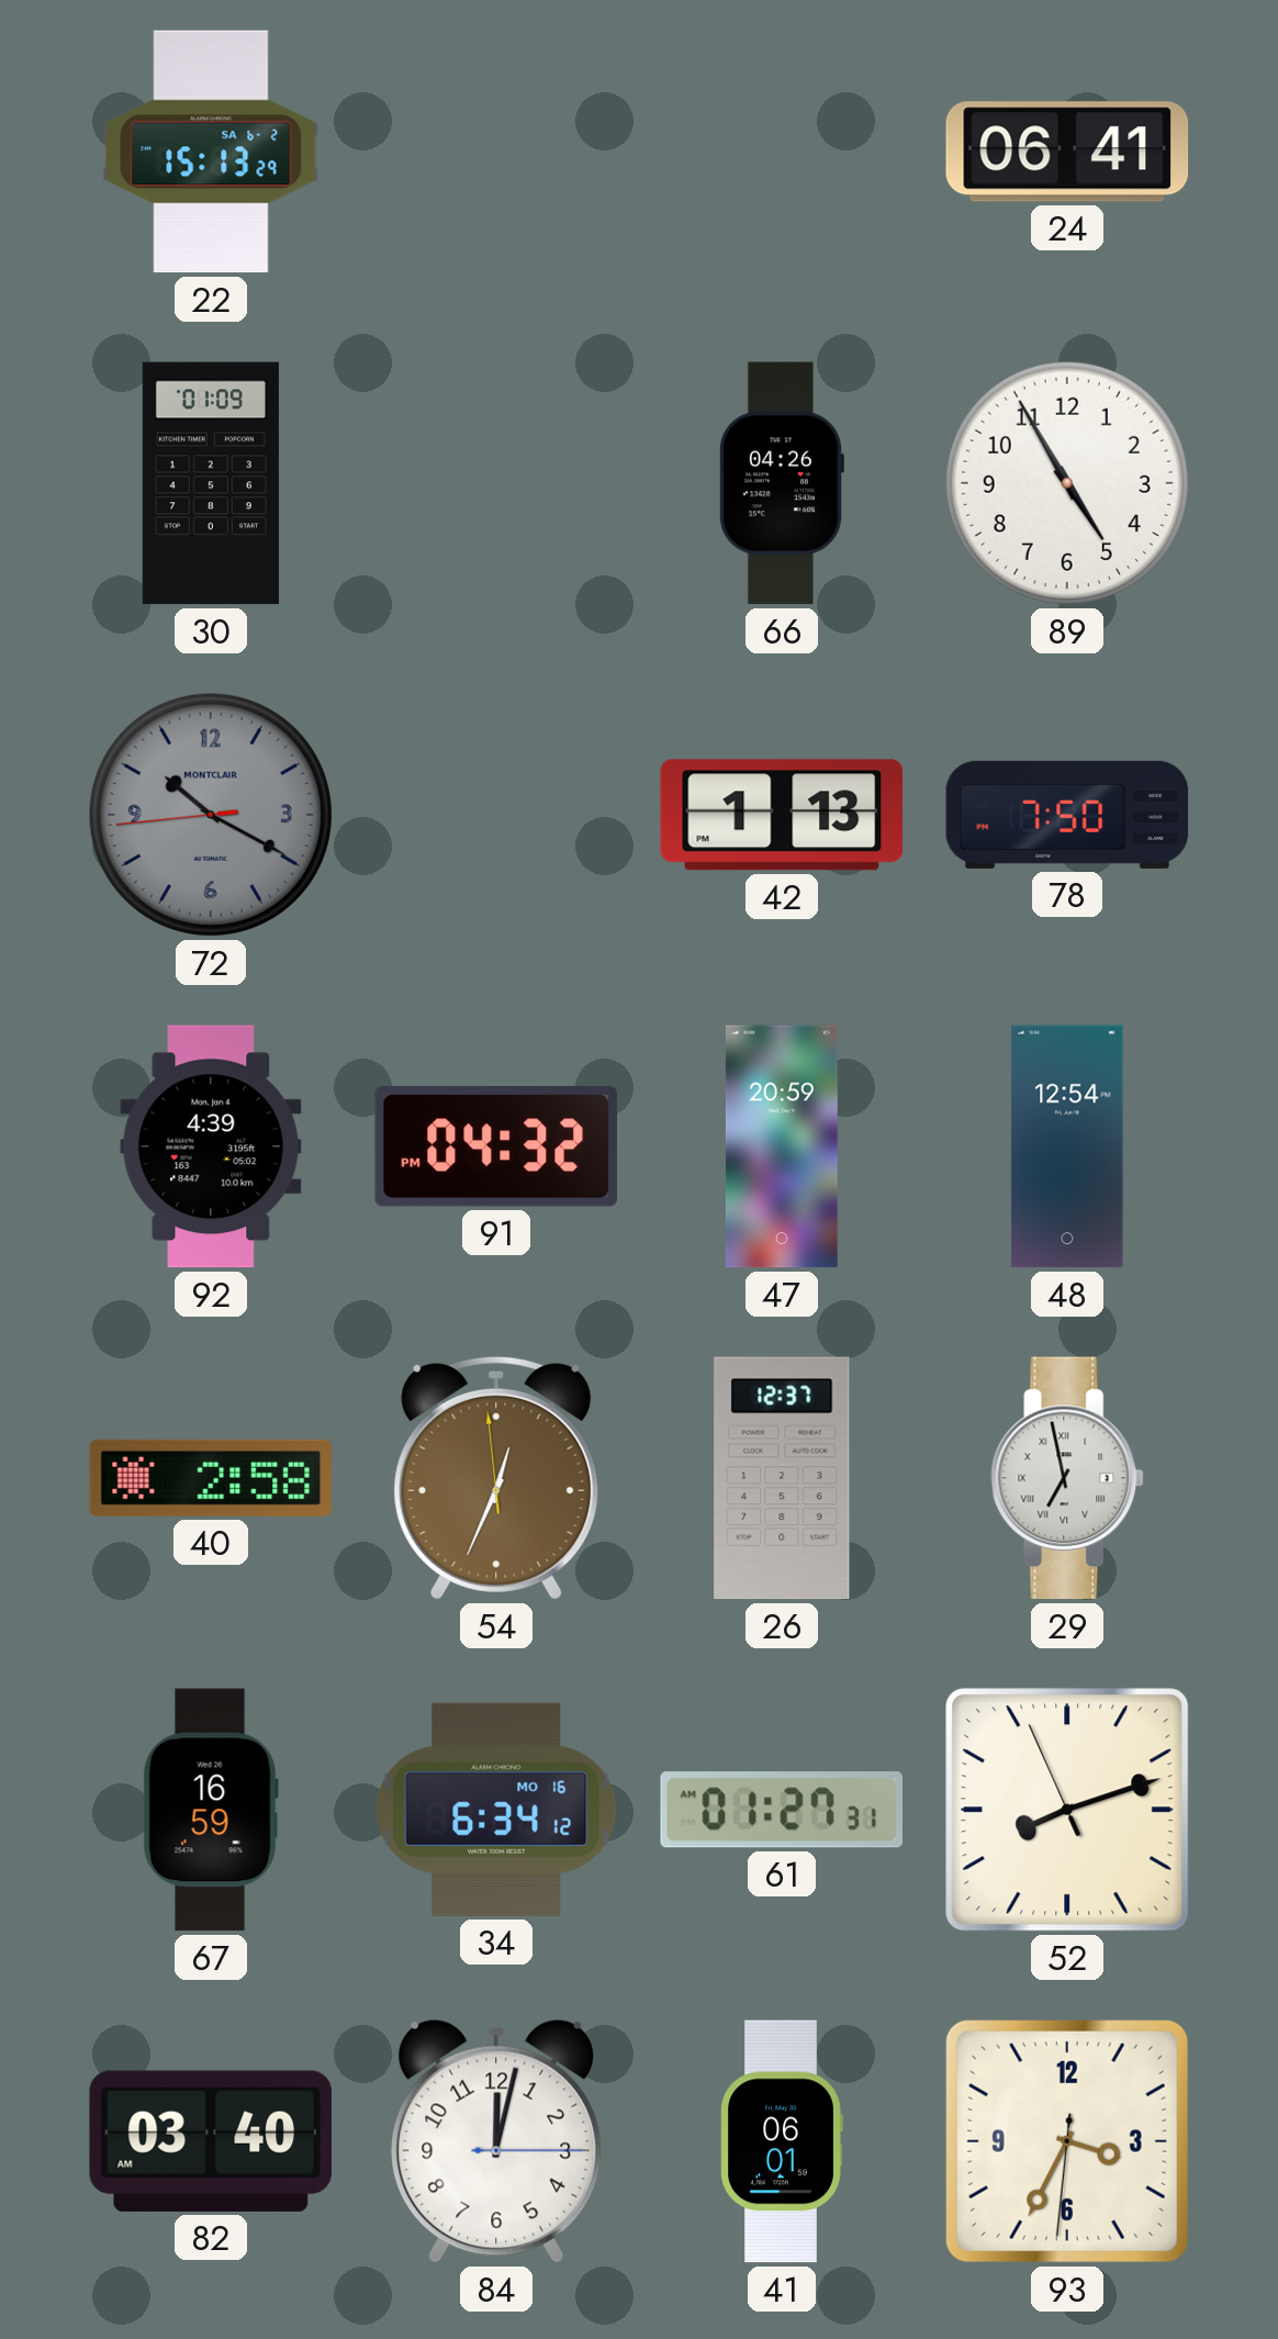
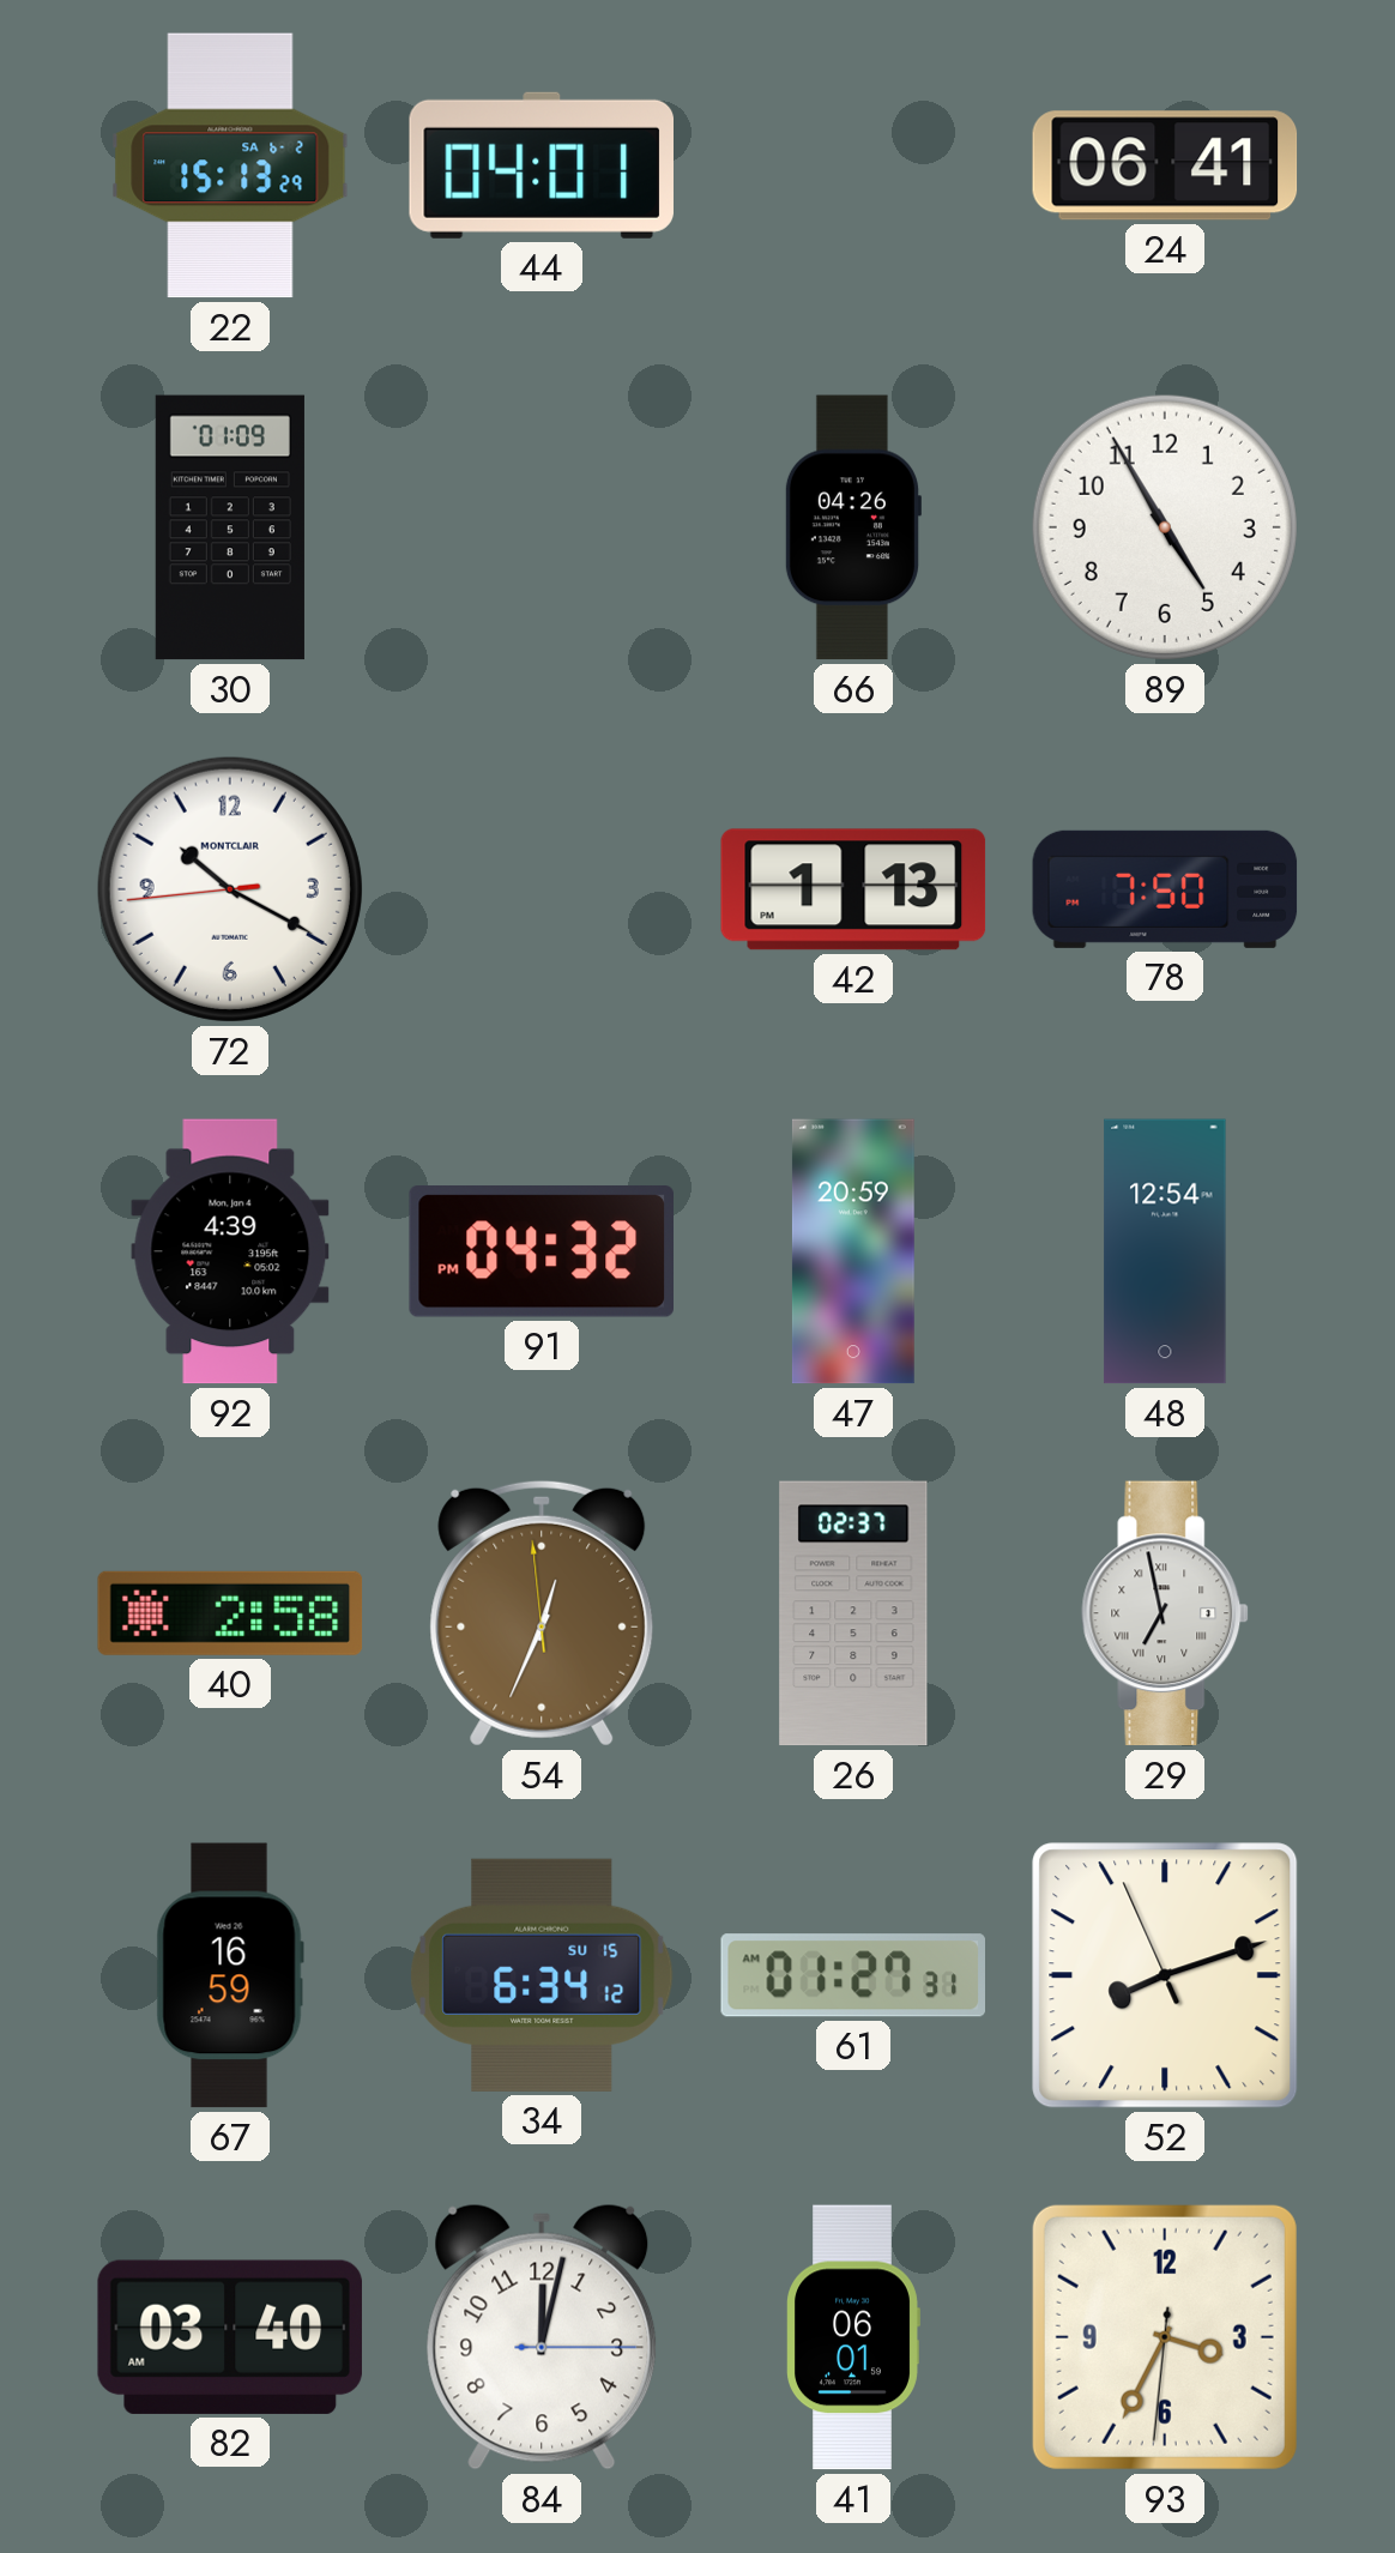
44: none -> 04:01
72 dial: grey -> white
26: 12:37 -> 02:37
34 date: MO 16 -> SU 15
